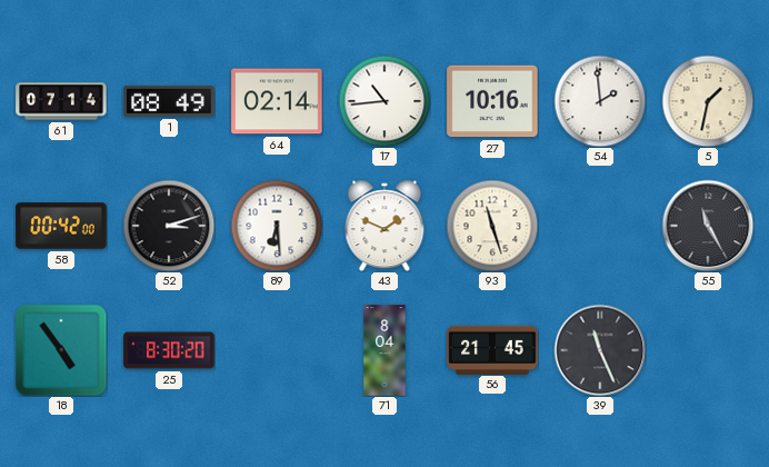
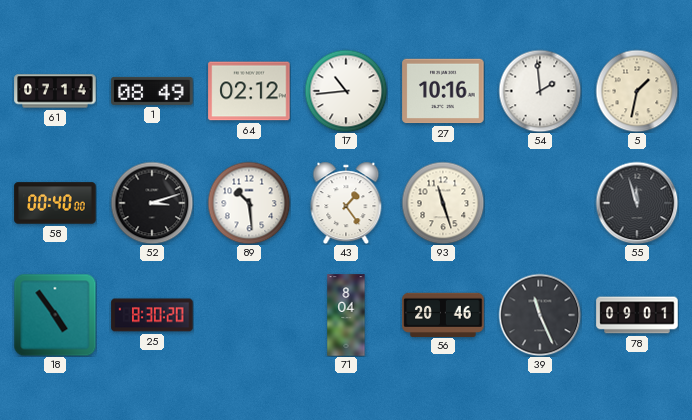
64: 02:14 -> 02:12
58: 00:42 -> 00:40
89: 6:29 -> 10:29
43: 1:49 -> 1:24
55: 11:25 -> 11:57
56: 21:45 -> 20:46
78: none -> 09:01
